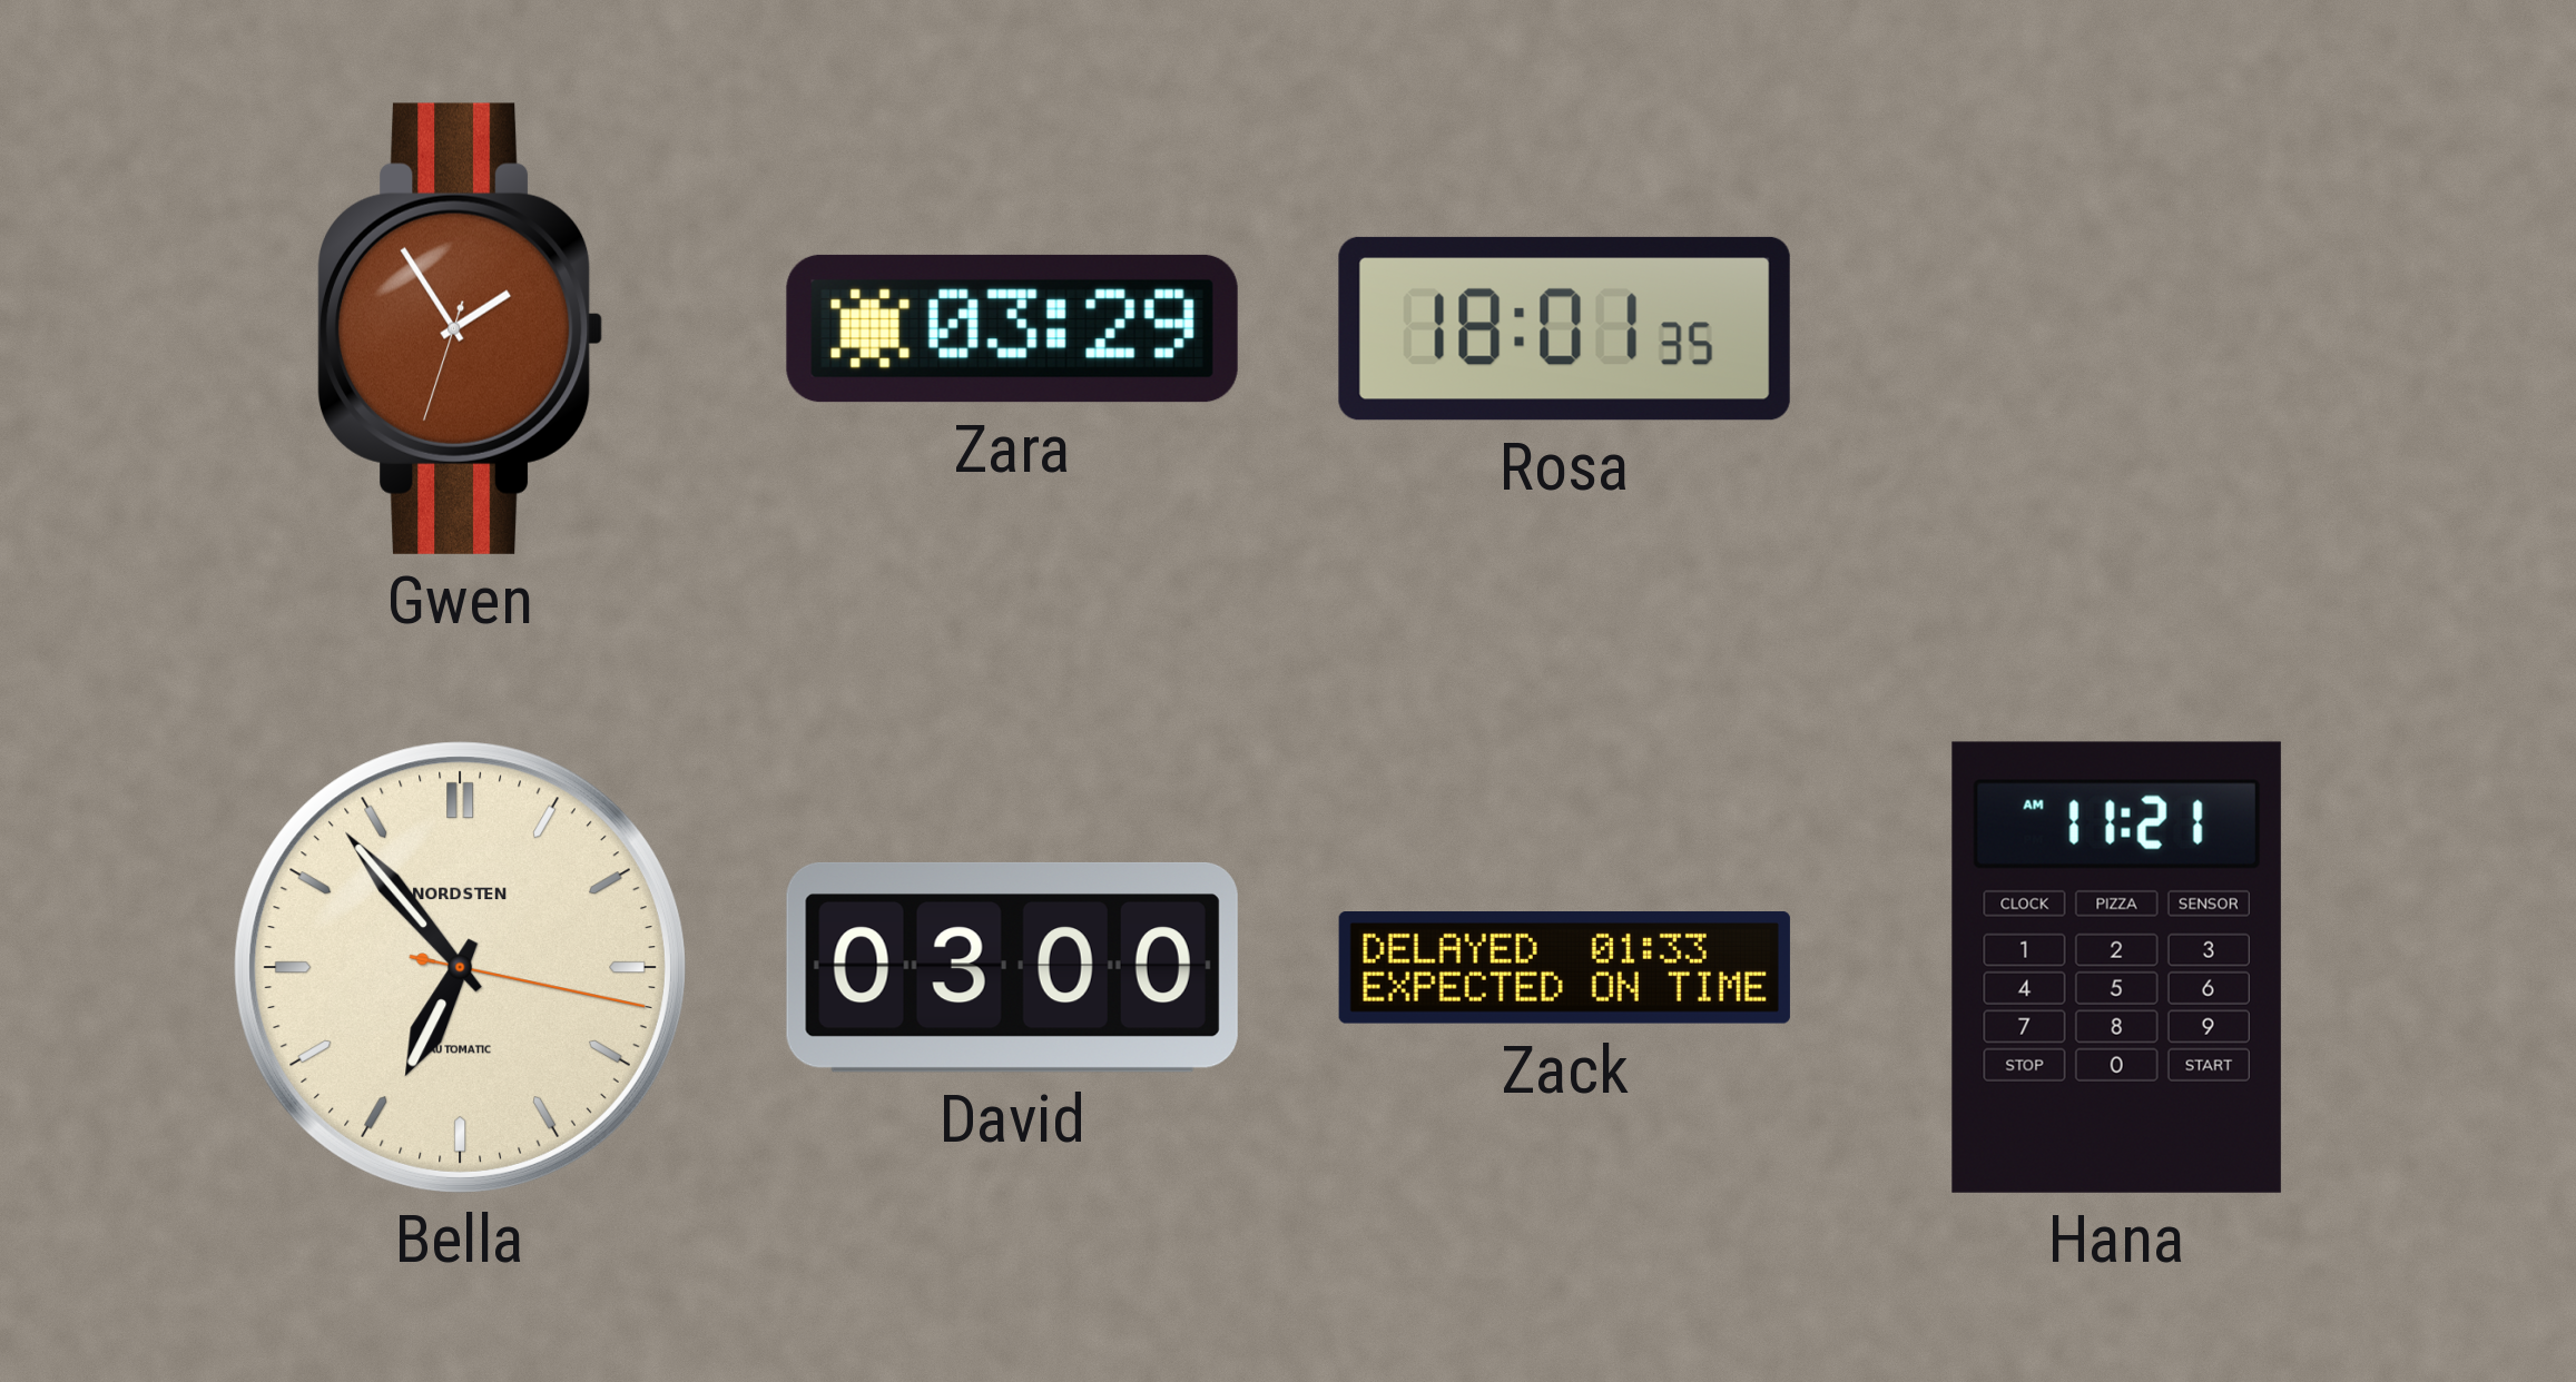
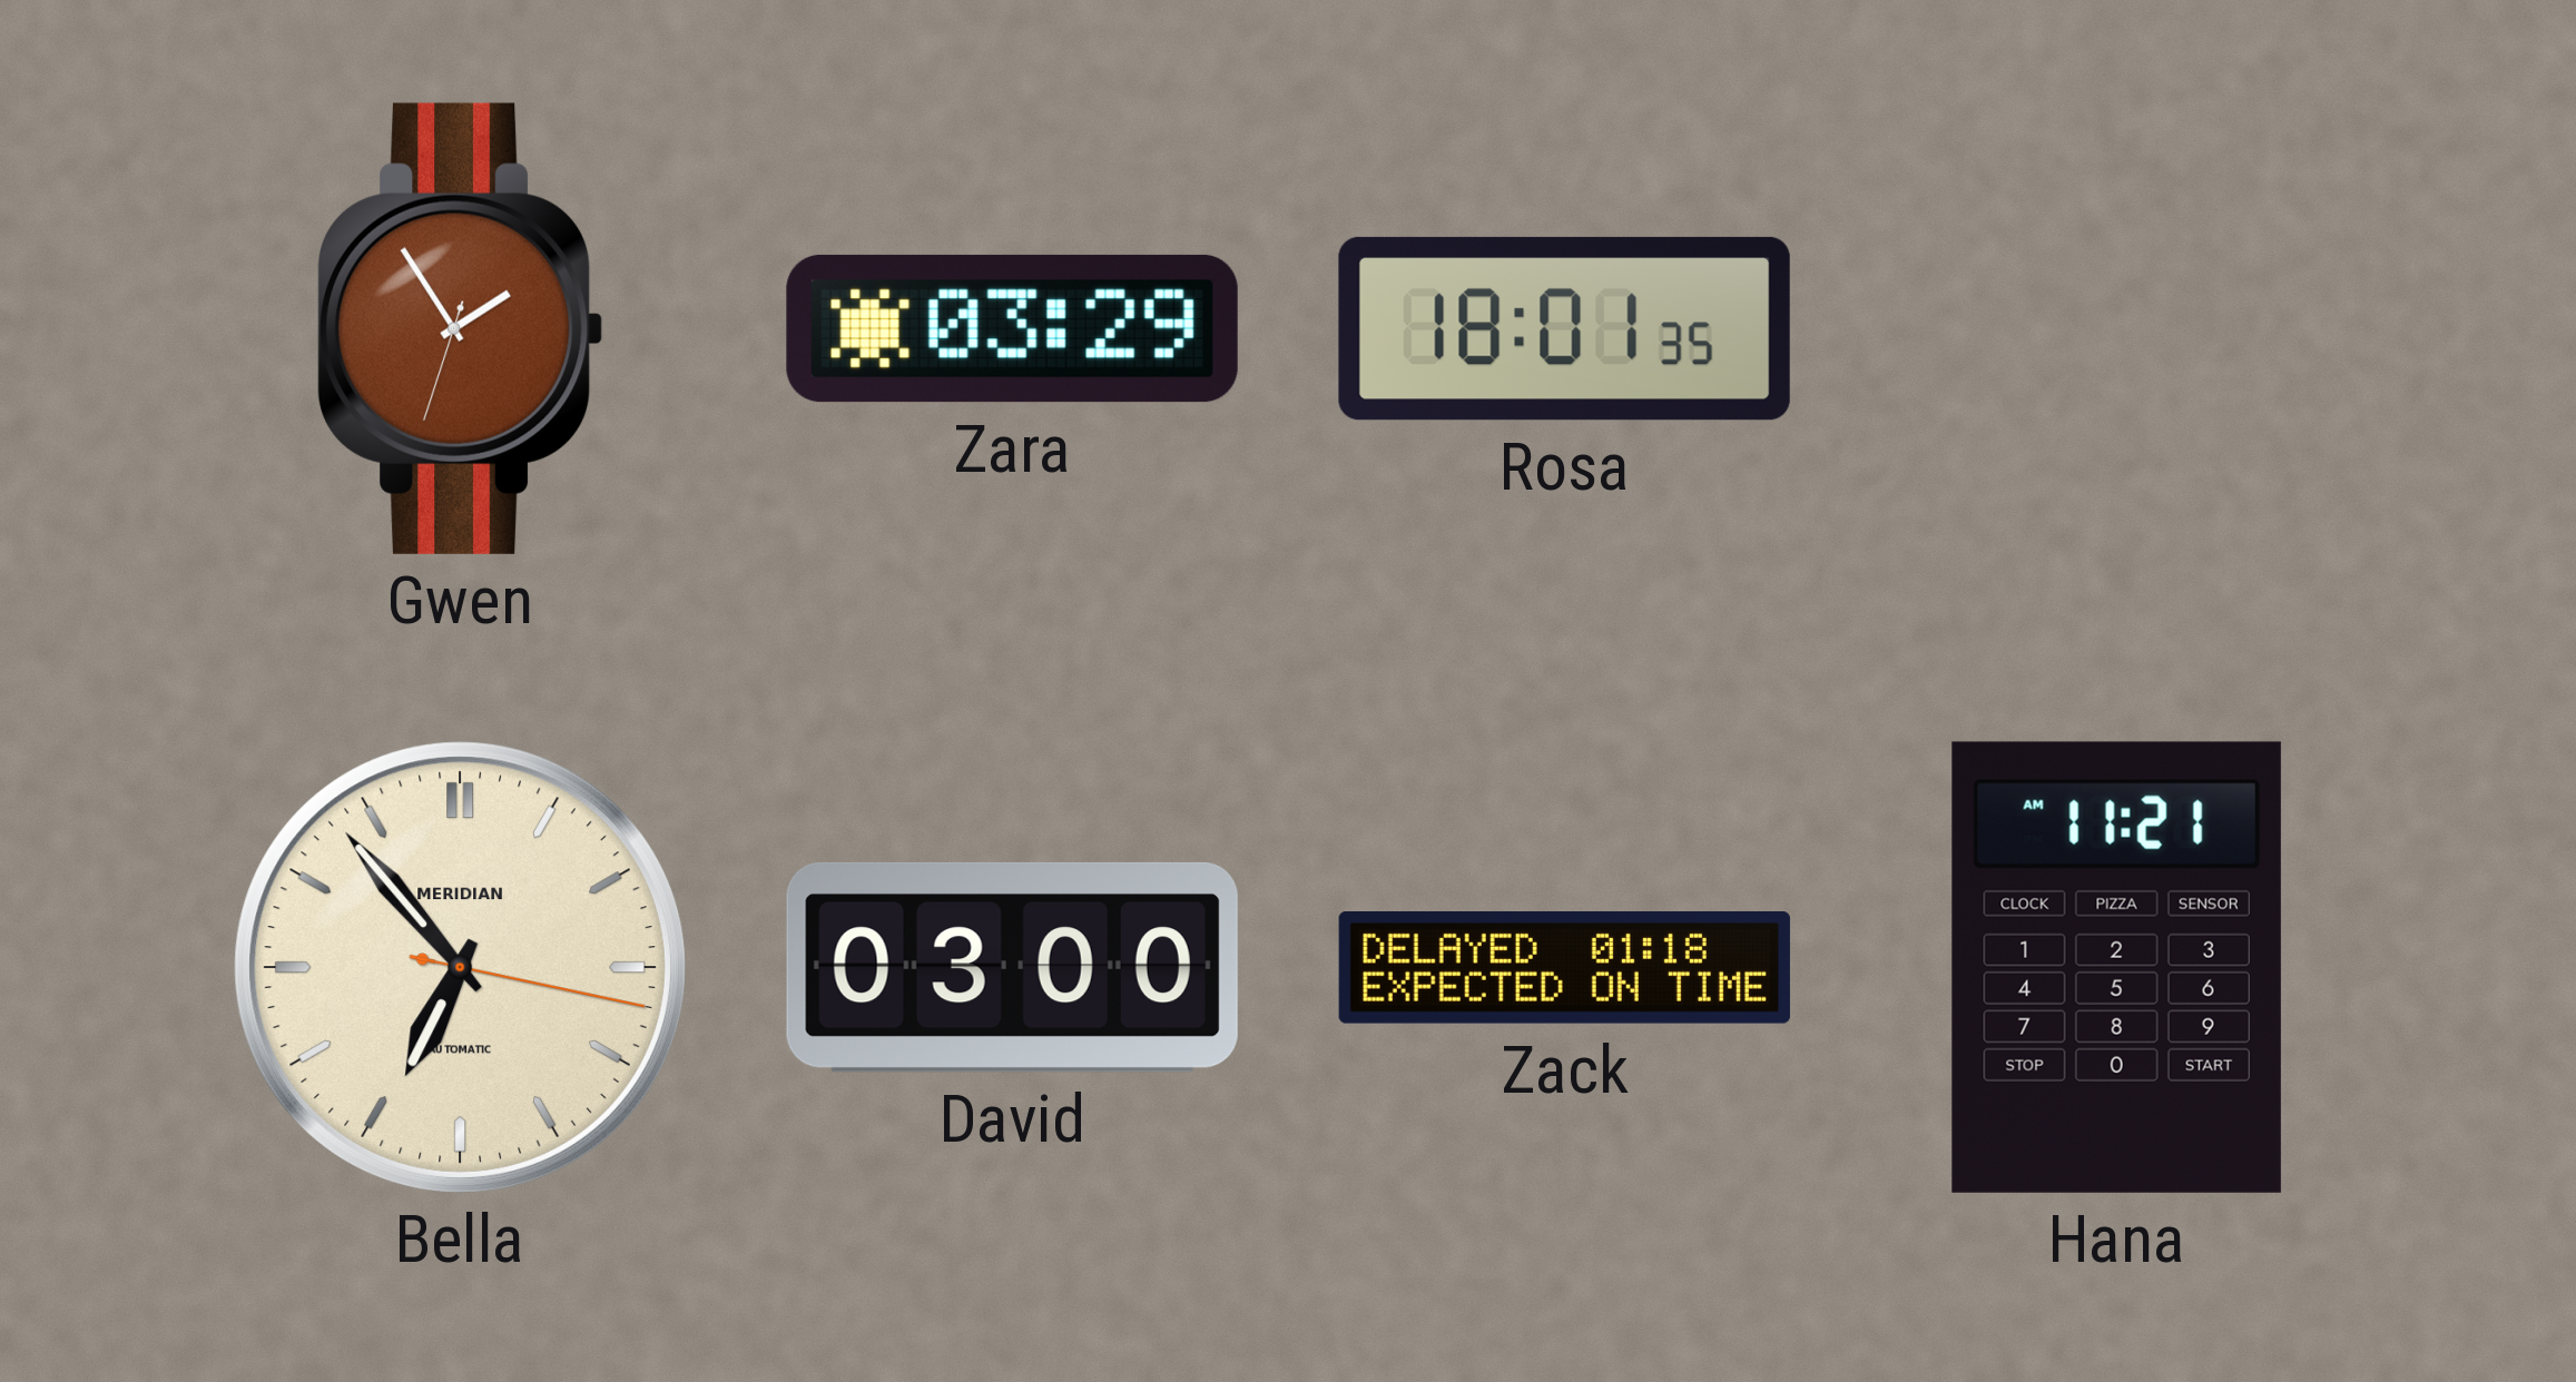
Bella brand: NORDSTEN -> MERIDIAN
Zack: 01:33 -> 01:18
